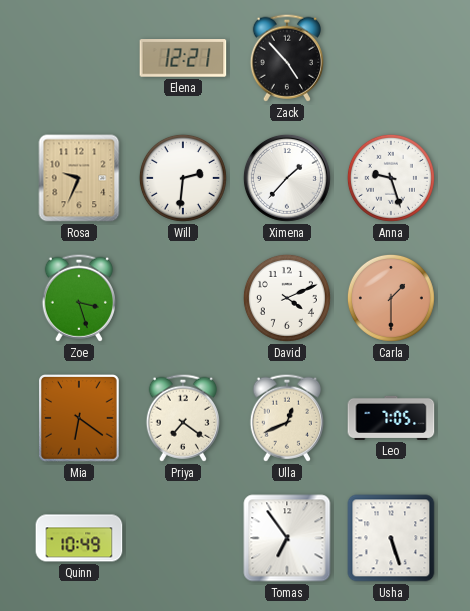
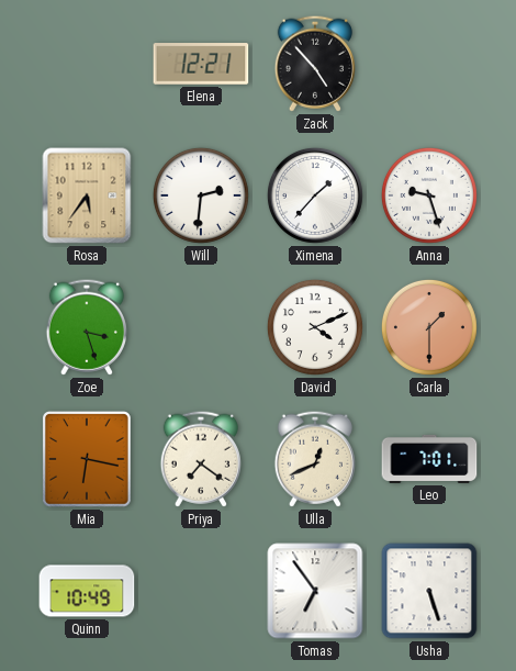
Rosa: 9:34 -> 5:36
Mia: 6:21 -> 6:17
Leo: 7:05 -> 7:01
